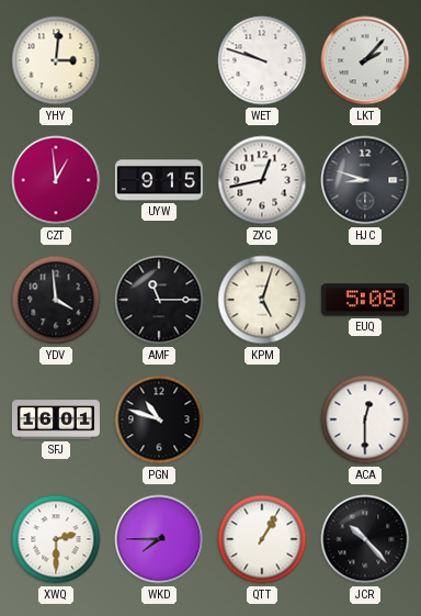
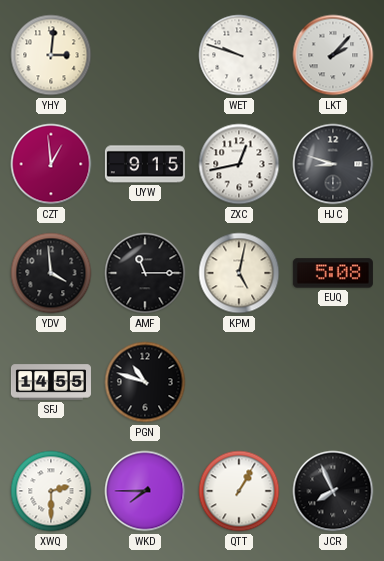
KPM: 5:03 -> 5:02
SFJ: 16:01 -> 14:55
ACA: 12:30 -> none
JCR: 10:23 -> 7:56
